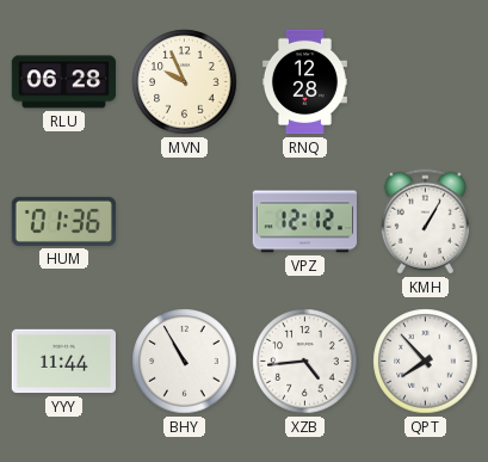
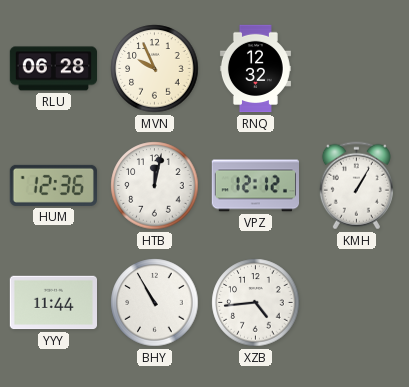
RNQ: 12:28 -> 12:32
HUM: 01:36 -> 12:36
HTB: none -> 12:02
QPT: 7:53 -> none
